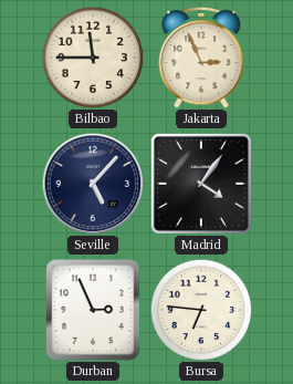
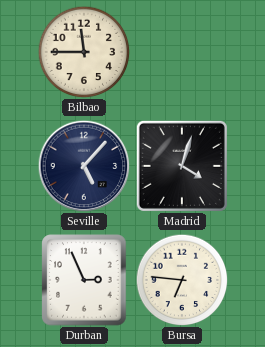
Jakarta: 2:56 -> none
Madrid: 4:06 -> 4:03
